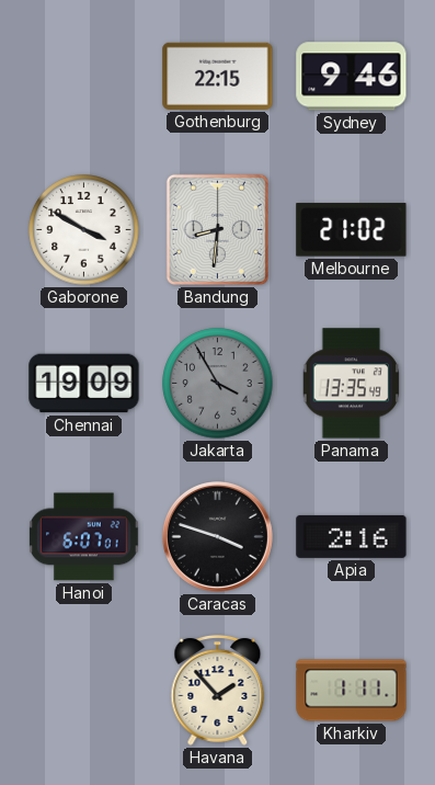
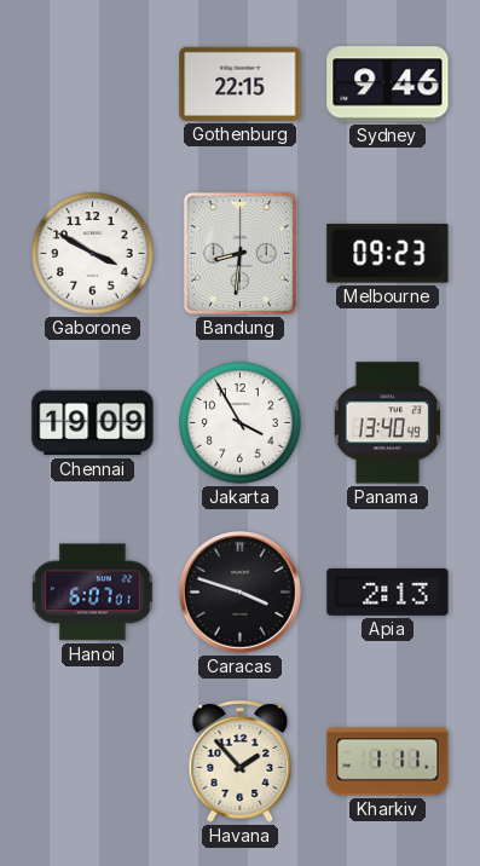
Melbourne: 21:02 -> 09:23
Jakarta dial: grey -> white
Panama: 13:35 -> 13:40
Apia: 2:16 -> 2:13
